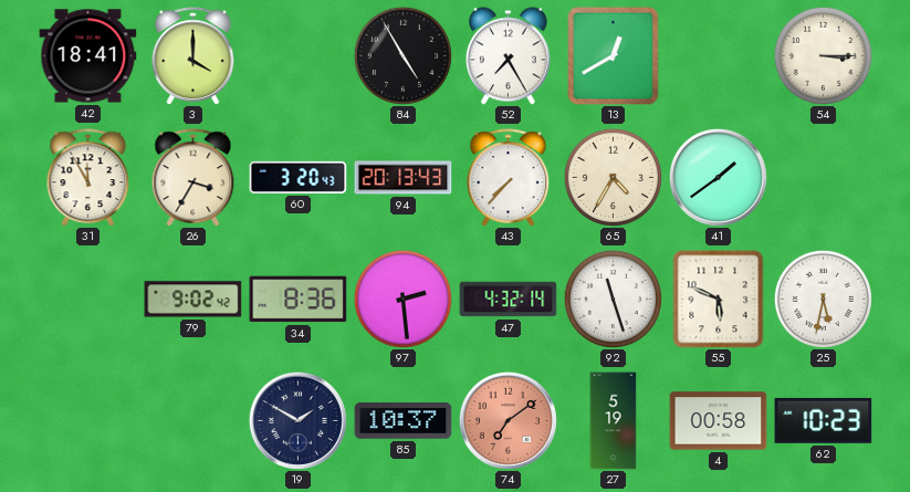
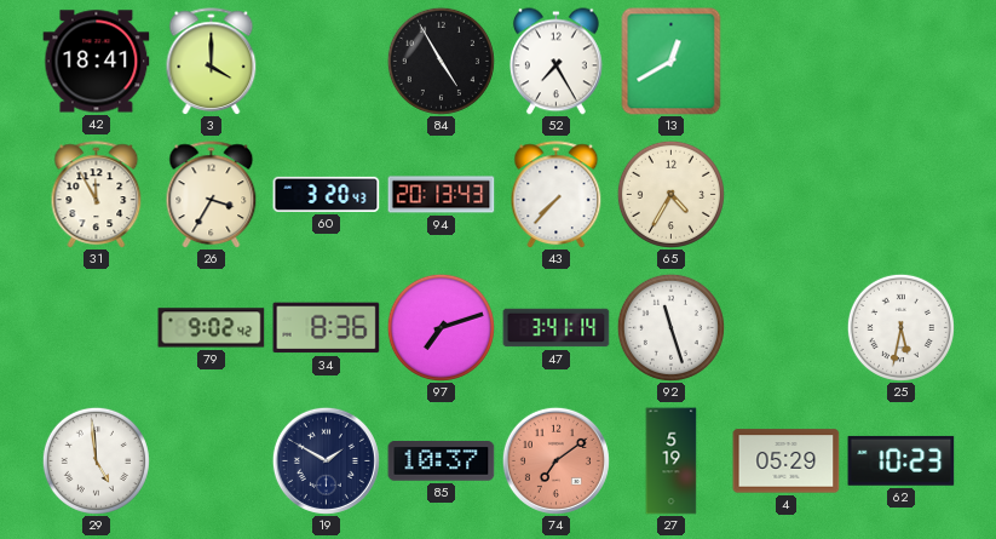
54: 3:15 -> none
41: 1:39 -> none
97: 2:29 -> 7:12
47: 4:32 -> 3:41
55: 5:49 -> none
29: none -> 4:59
4: 00:58 -> 05:29
